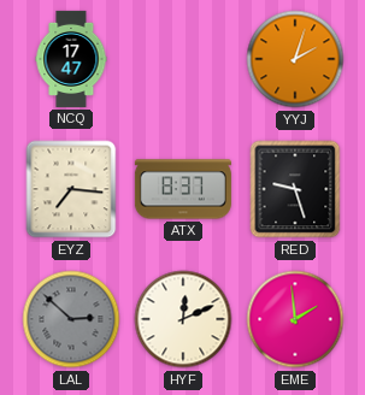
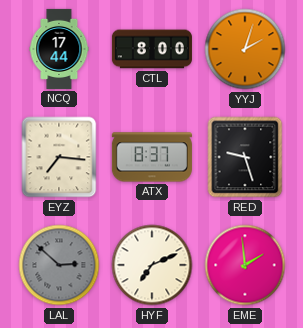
NCQ: 17:47 -> 17:44
CTL: none -> 8:00
HYF: 12:11 -> 7:11
